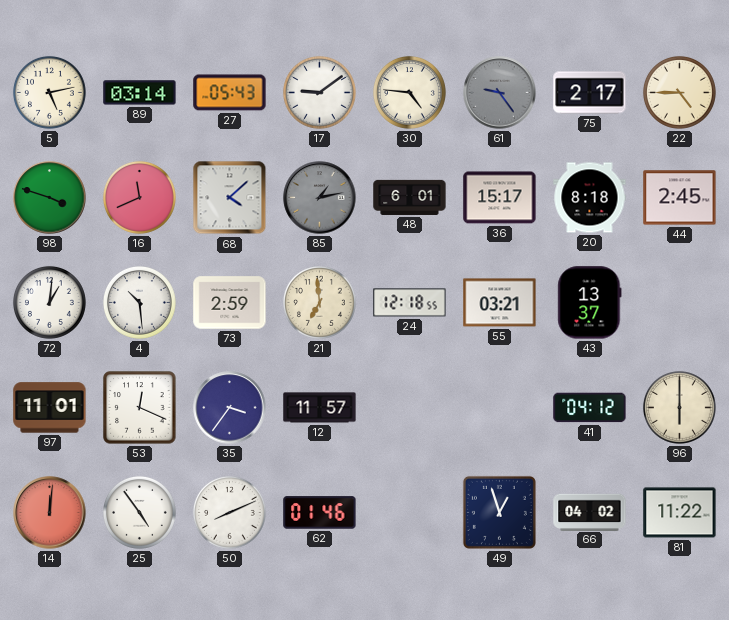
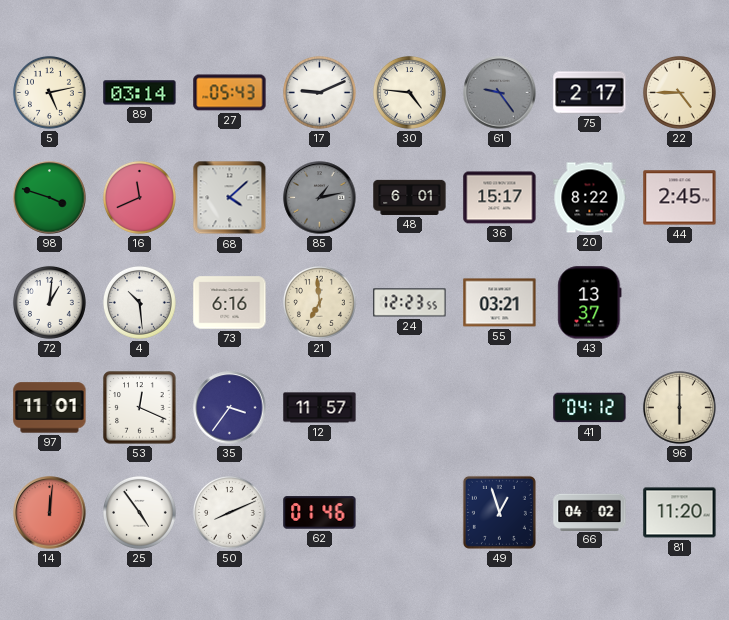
17: 9:09 -> 9:11
20: 8:18 -> 8:22
73: 2:59 -> 6:16
24: 12:18 -> 12:23
81: 11:22 -> 11:20
